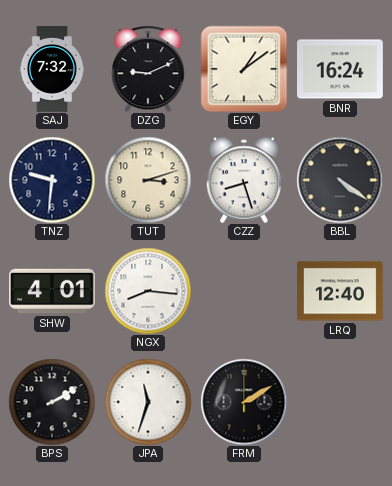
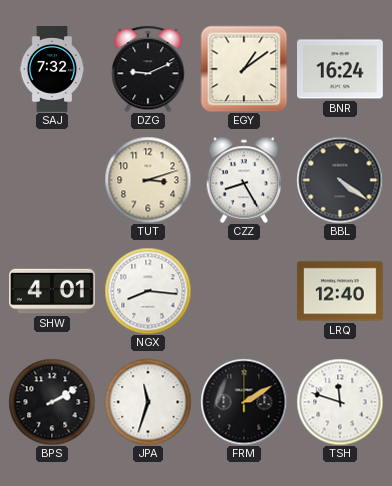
TNZ: 9:31 -> none
CZZ: 8:27 -> 8:25
TSH: none -> 11:48
